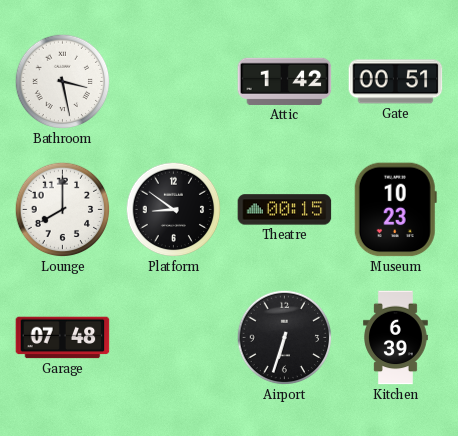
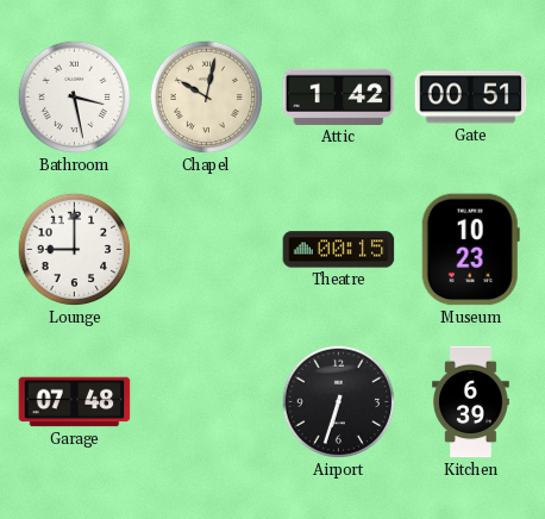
Chapel: none -> 10:02
Lounge: 8:00 -> 9:00
Platform: 8:51 -> none
